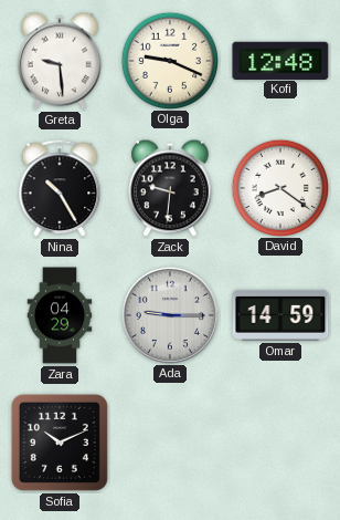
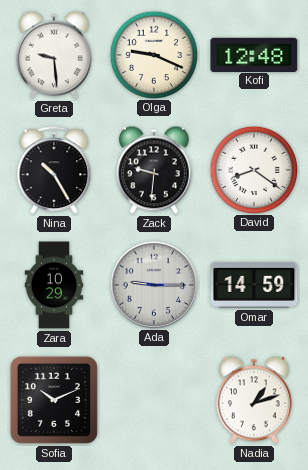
Zara: 04:29 -> 10:29
Nadia: none -> 1:12
